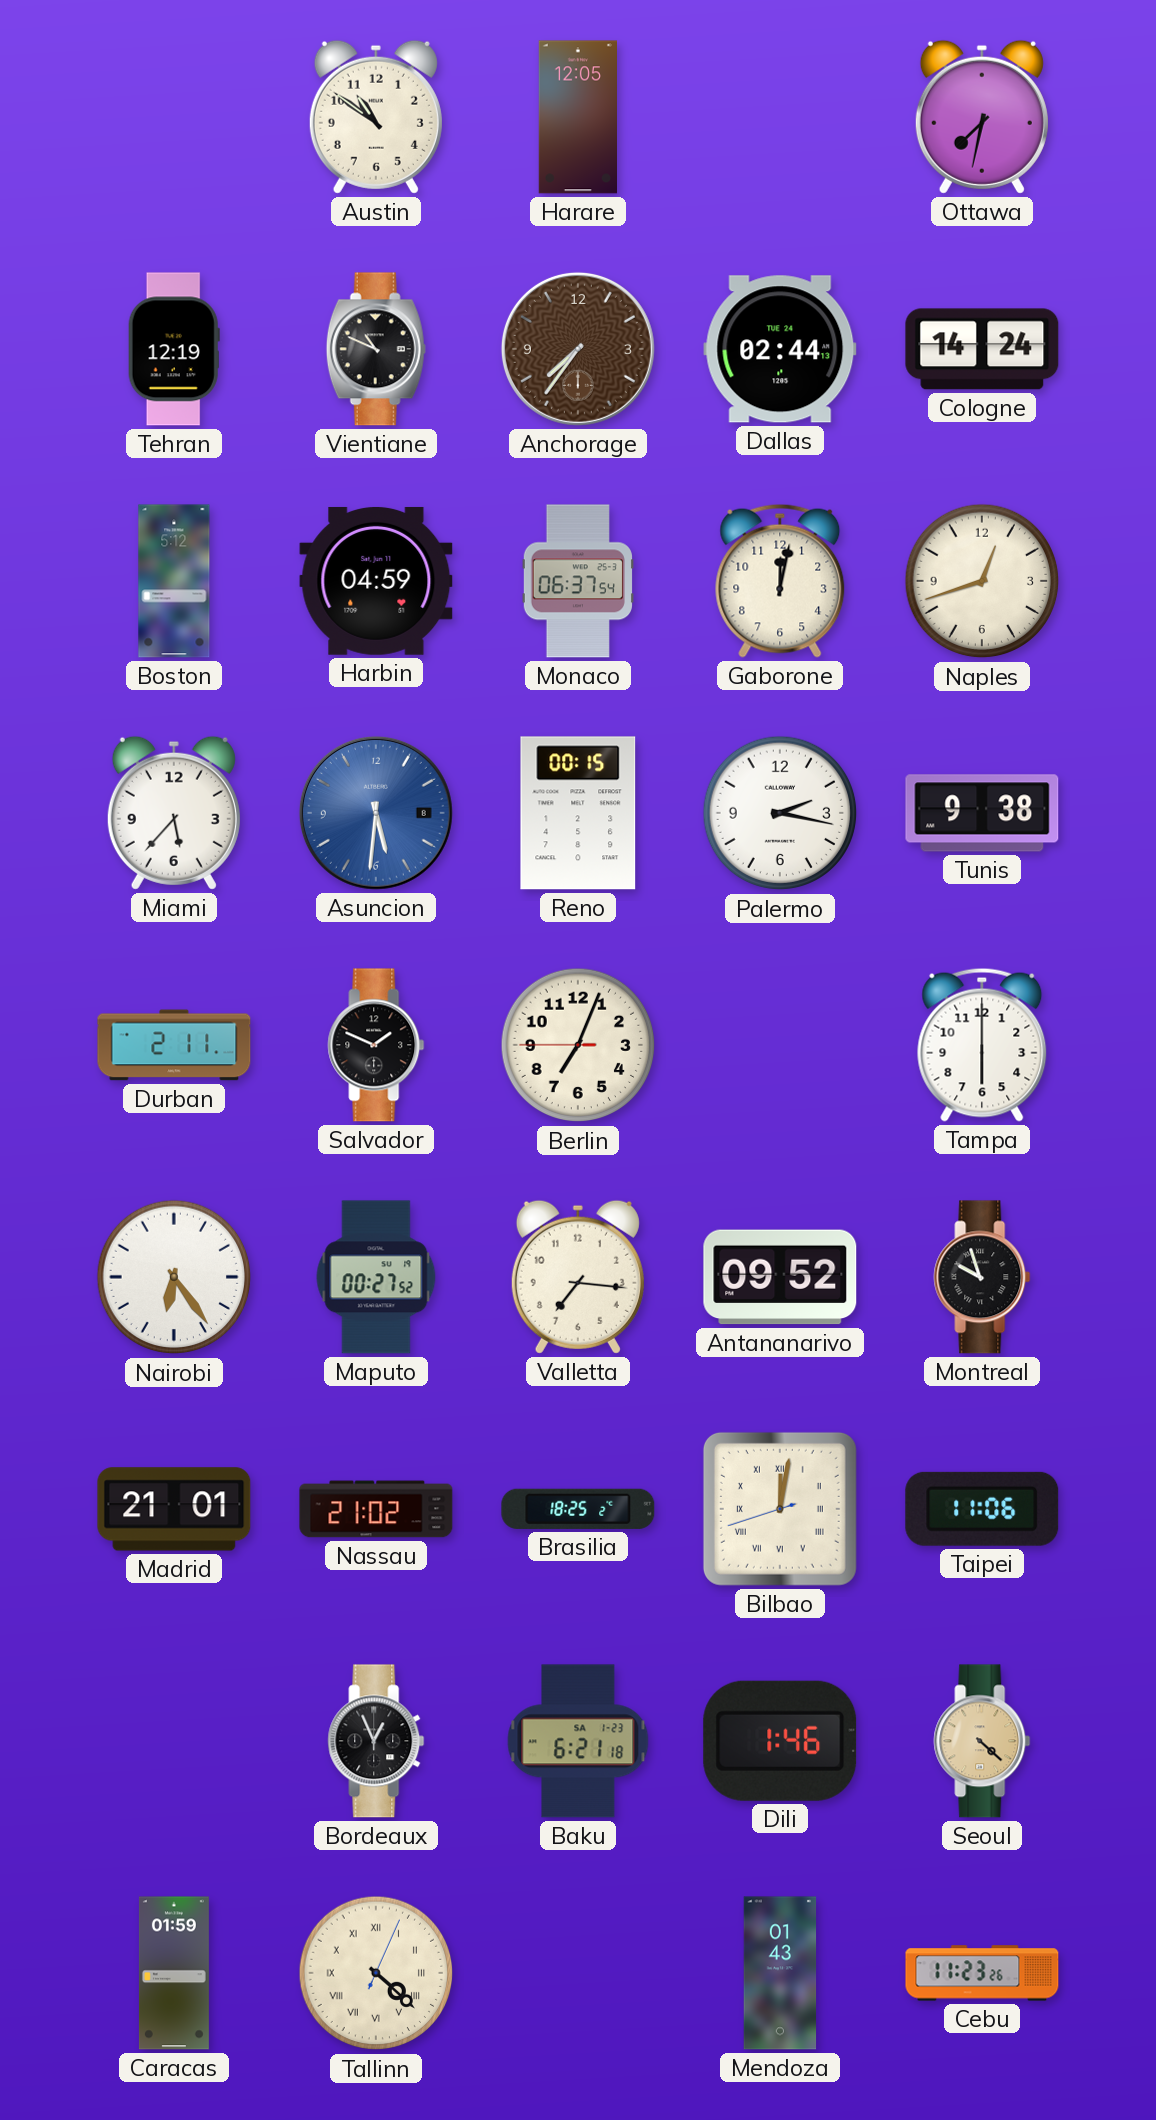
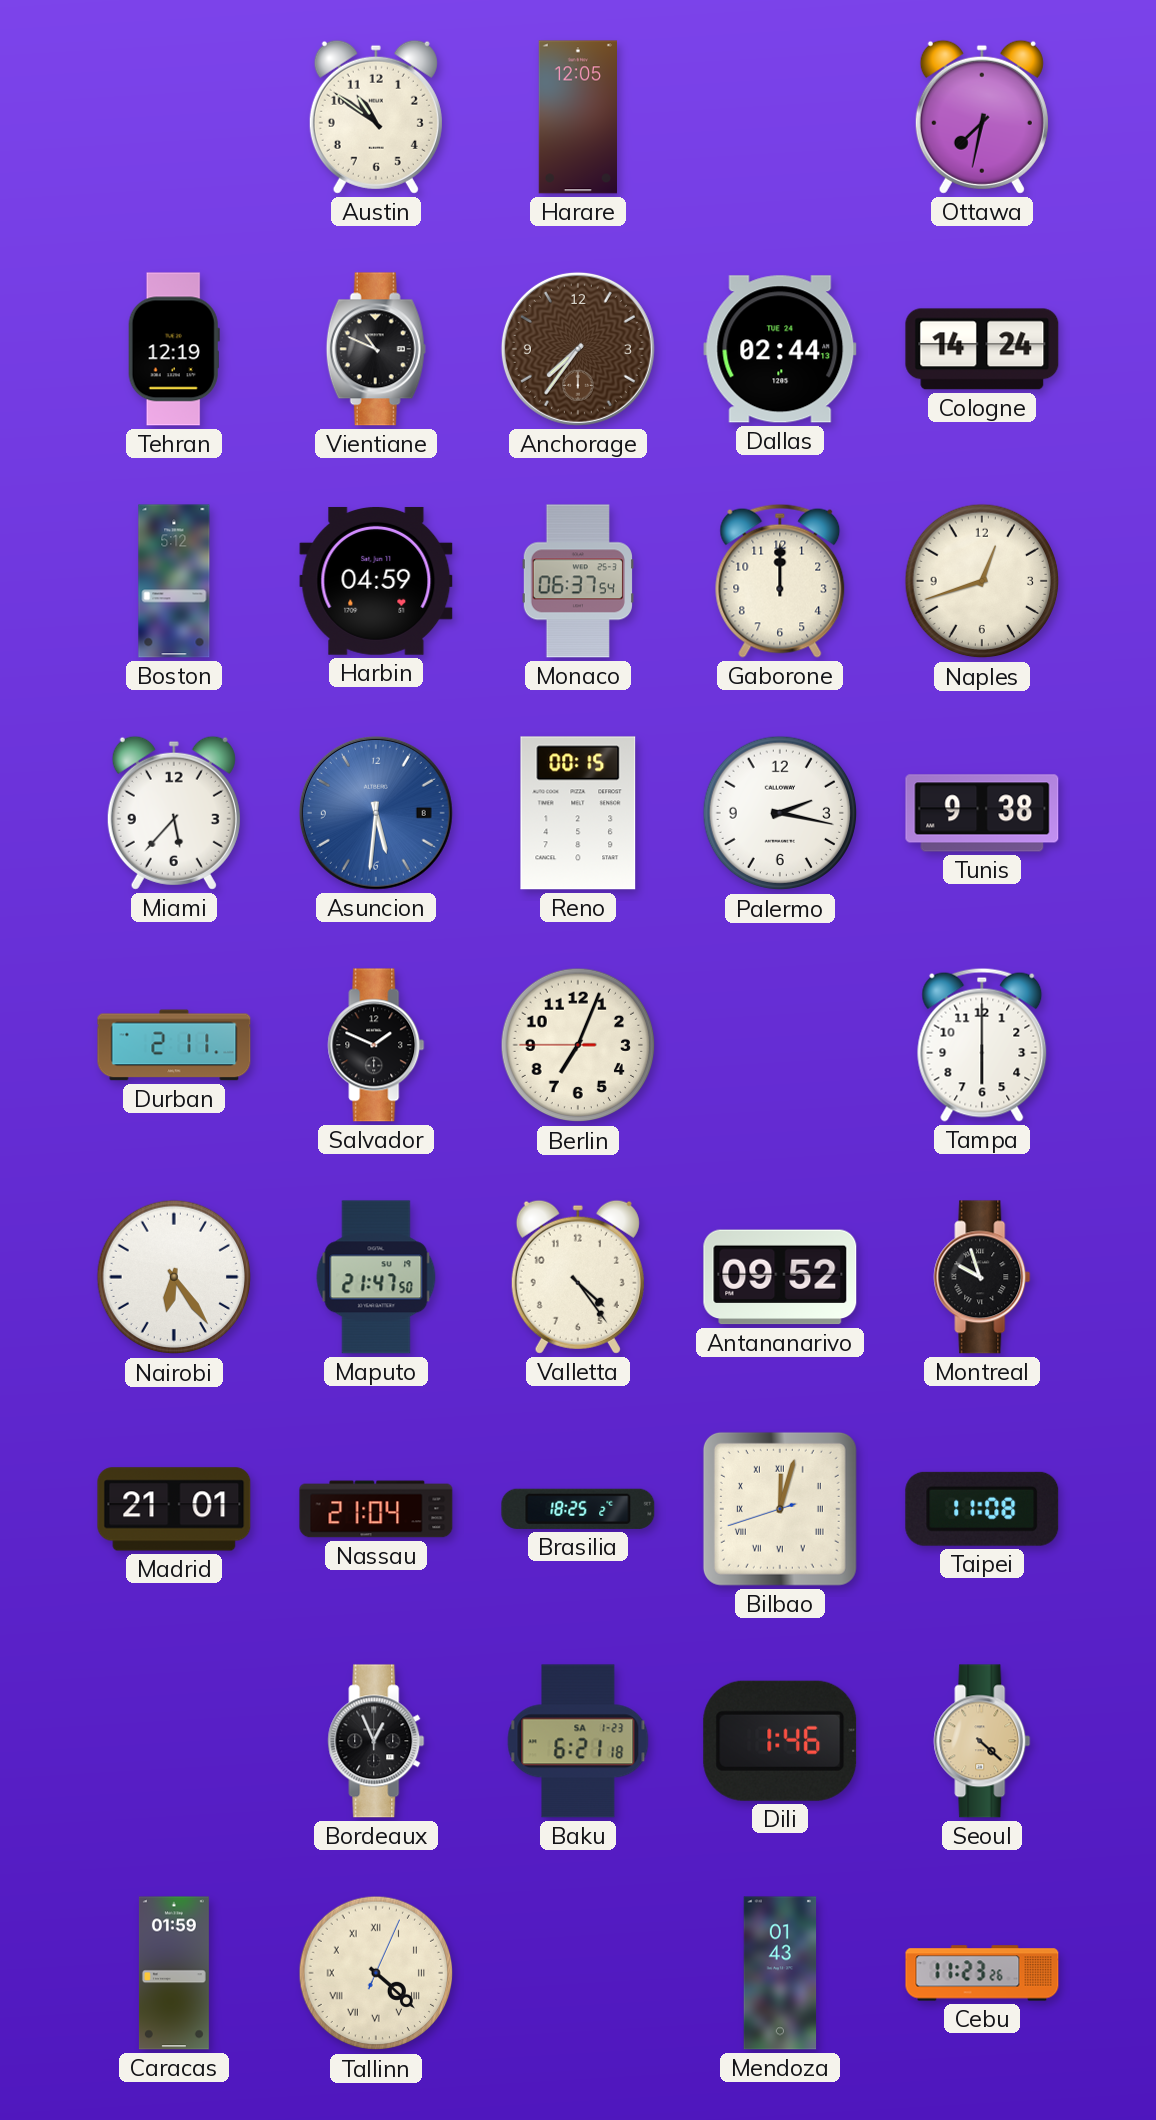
Gaborone: 12:02 -> 12:00
Maputo: 00:27 -> 21:47
Valletta: 7:16 -> 4:24
Nassau: 21:02 -> 21:04
Bilbao: 12:01 -> 12:02
Taipei: 11:06 -> 11:08
